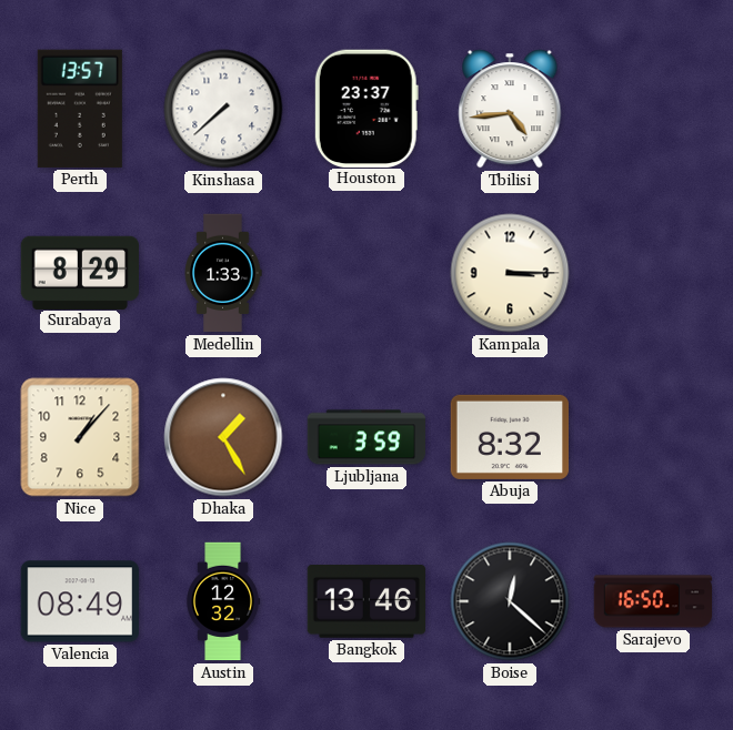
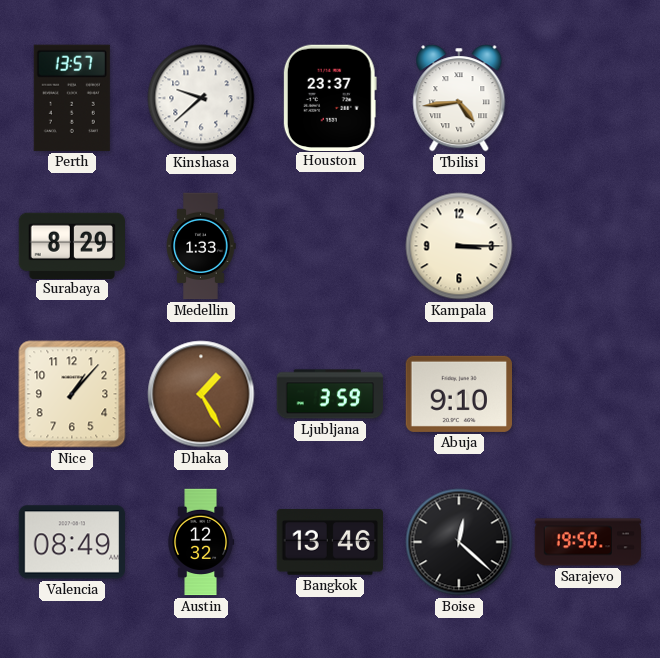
Kinshasa: 7:38 -> 9:38
Abuja: 8:32 -> 9:10
Sarajevo: 16:50 -> 19:50
